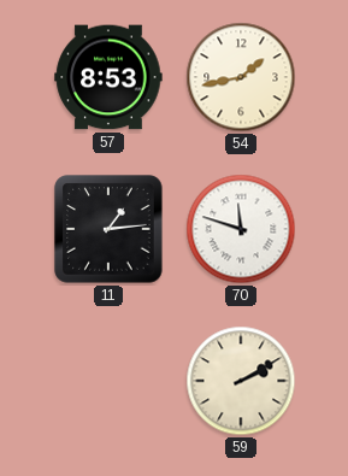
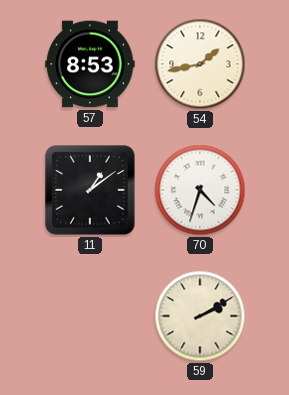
11: 1:14 -> 1:09
70: 11:48 -> 4:33
